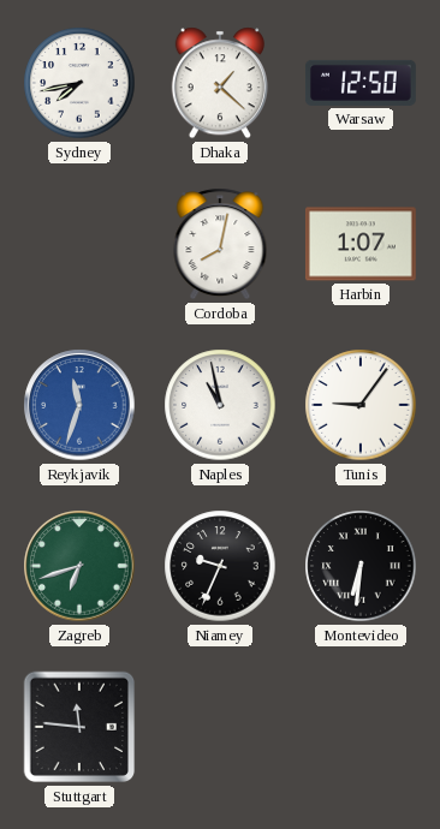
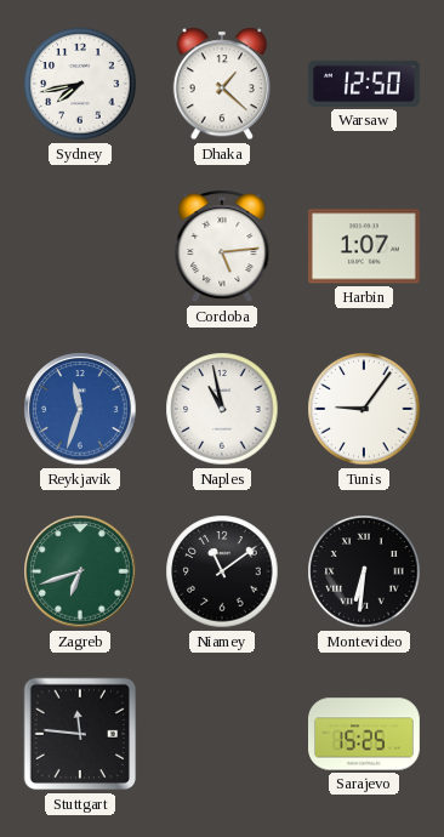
Cordoba: 8:02 -> 5:14
Niamey: 9:34 -> 11:09
Sarajevo: none -> 15:25
